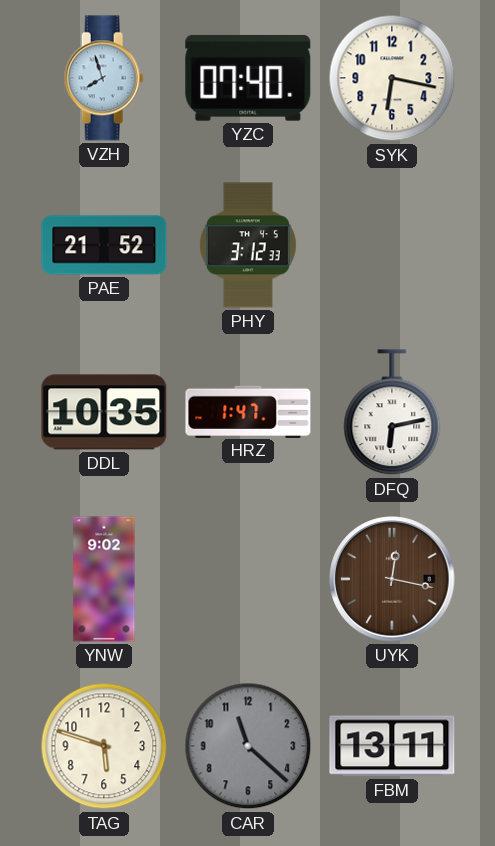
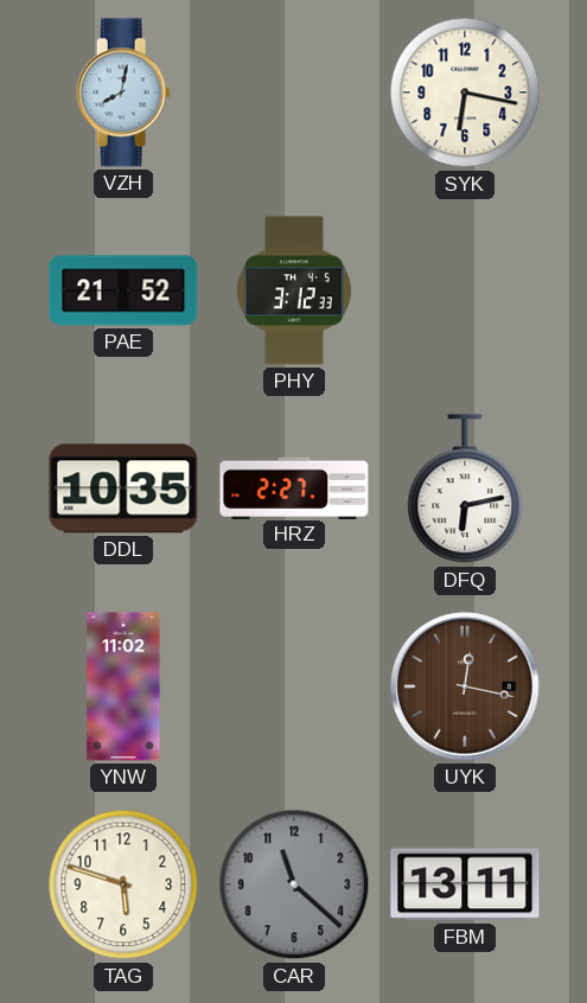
VZH: 7:57 -> 8:02
YZC: 07:40 -> none
HRZ: 1:47 -> 2:27
YNW: 9:02 -> 11:02
